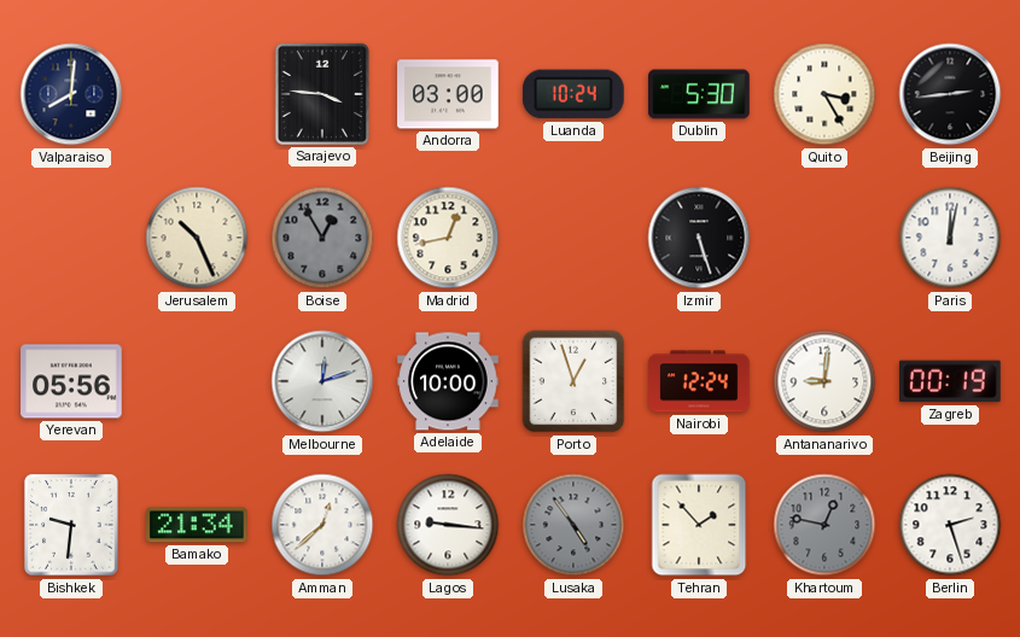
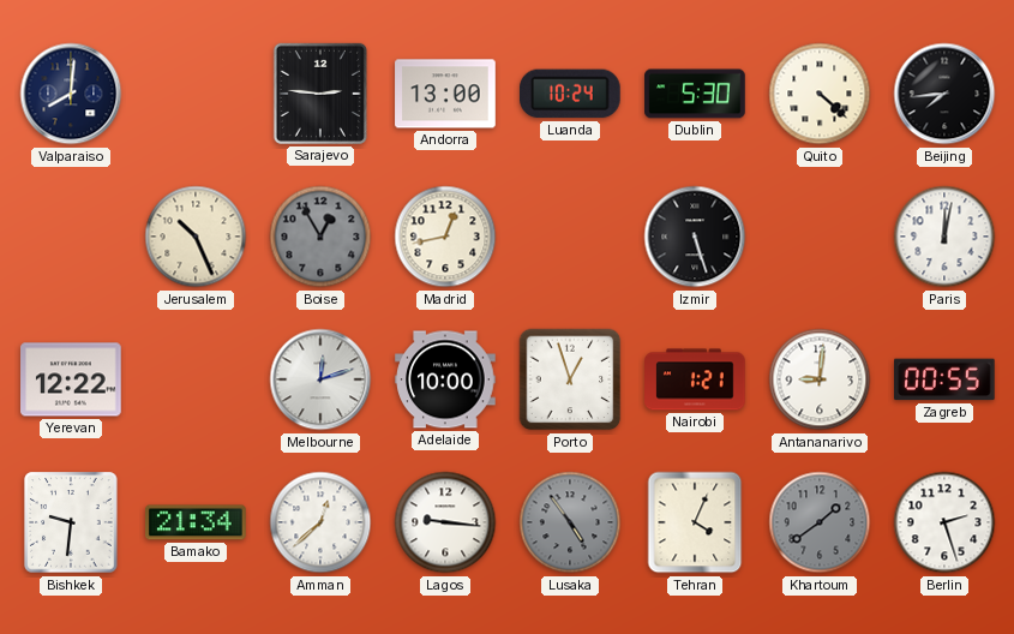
Sarajevo: 3:46 -> 2:46
Andorra: 03:00 -> 13:00
Quito: 3:25 -> 4:22
Beijing: 2:44 -> 7:44
Yerevan: 05:56 -> 12:22
Nairobi: 12:24 -> 1:21
Zagreb: 00:19 -> 00:55
Tehran: 1:53 -> 4:04
Khartoum: 12:47 -> 1:39
